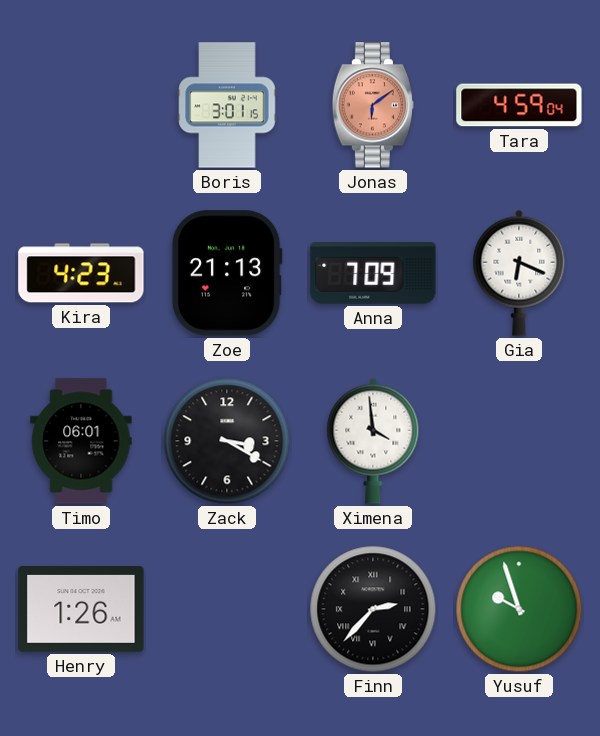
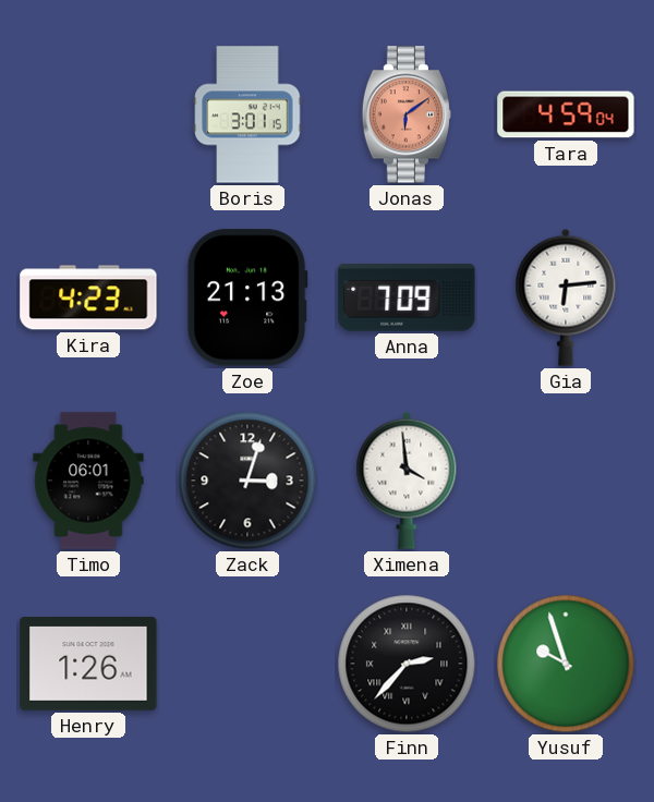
Gia: 6:19 -> 6:14
Zack: 3:20 -> 3:03
